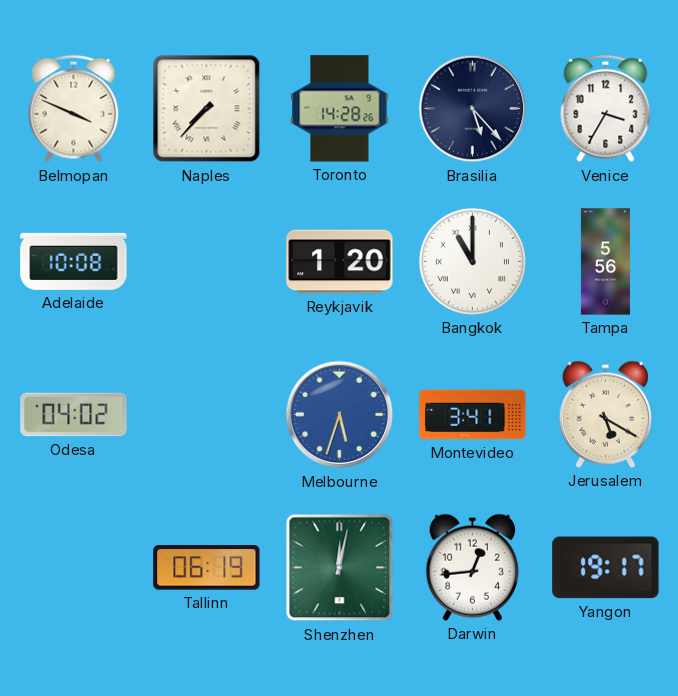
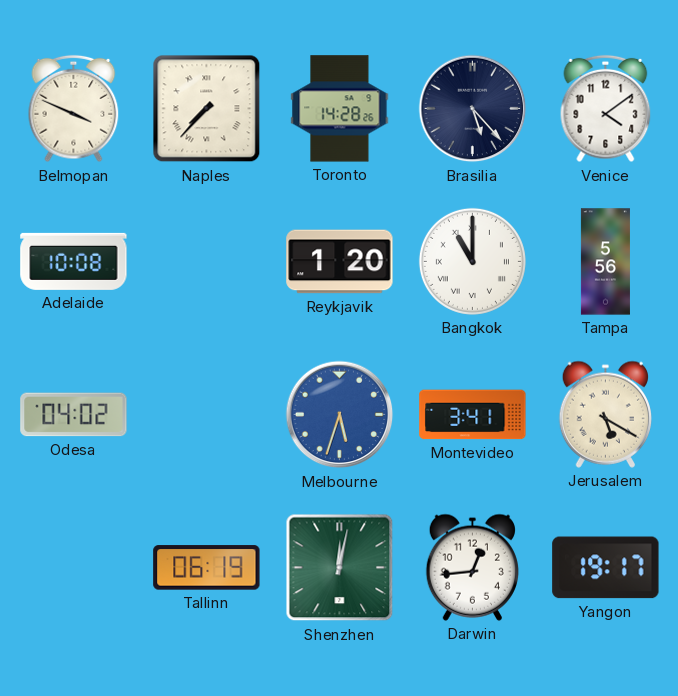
Venice: 3:35 -> 4:09
